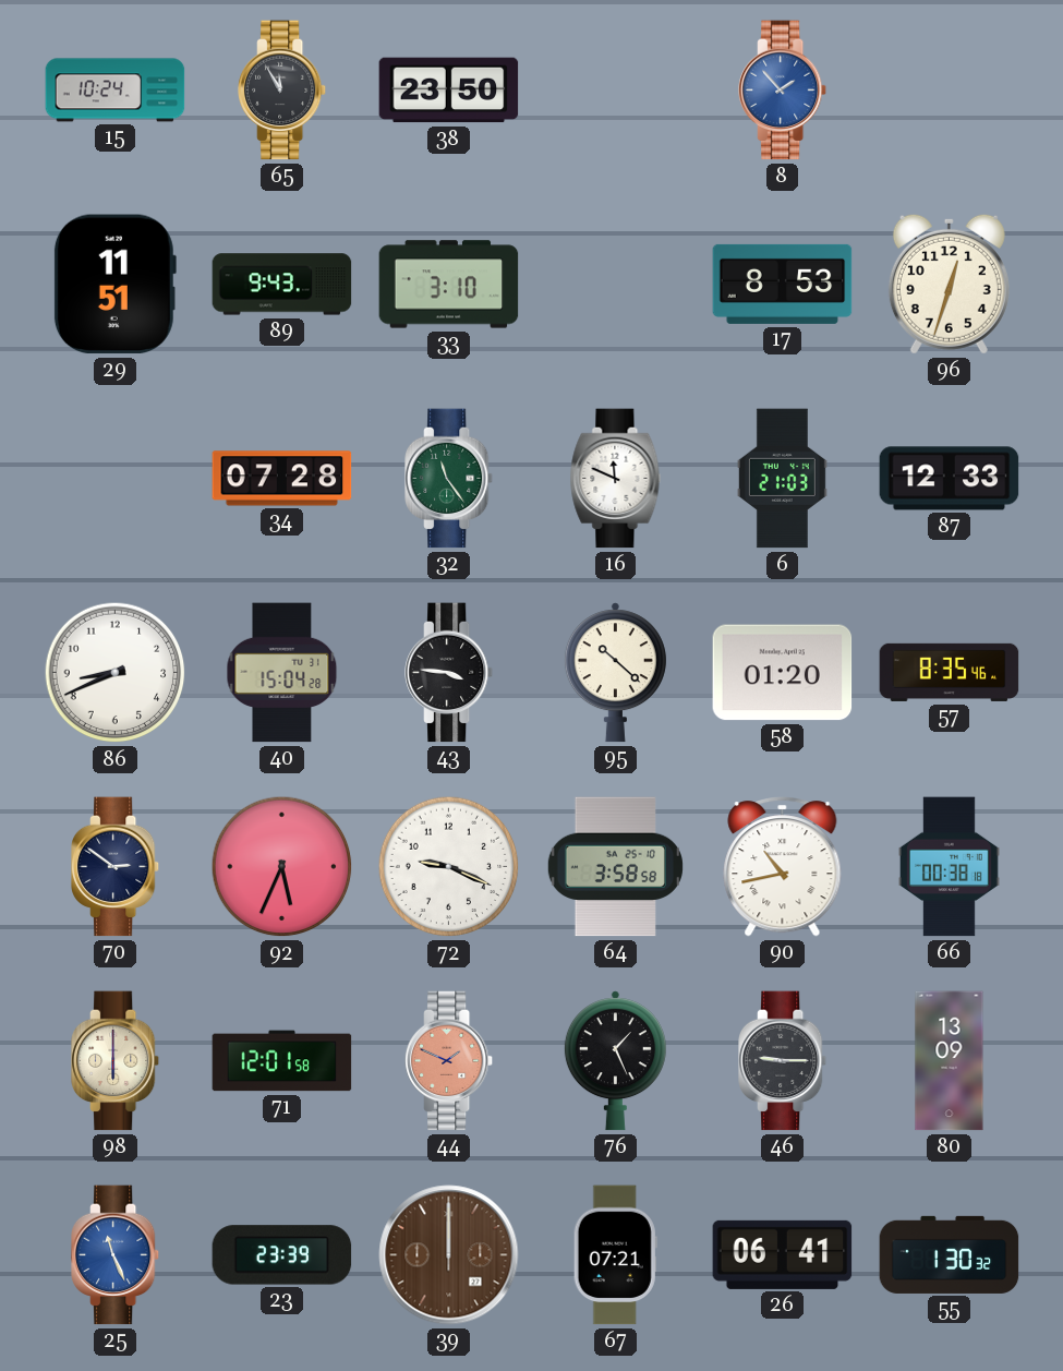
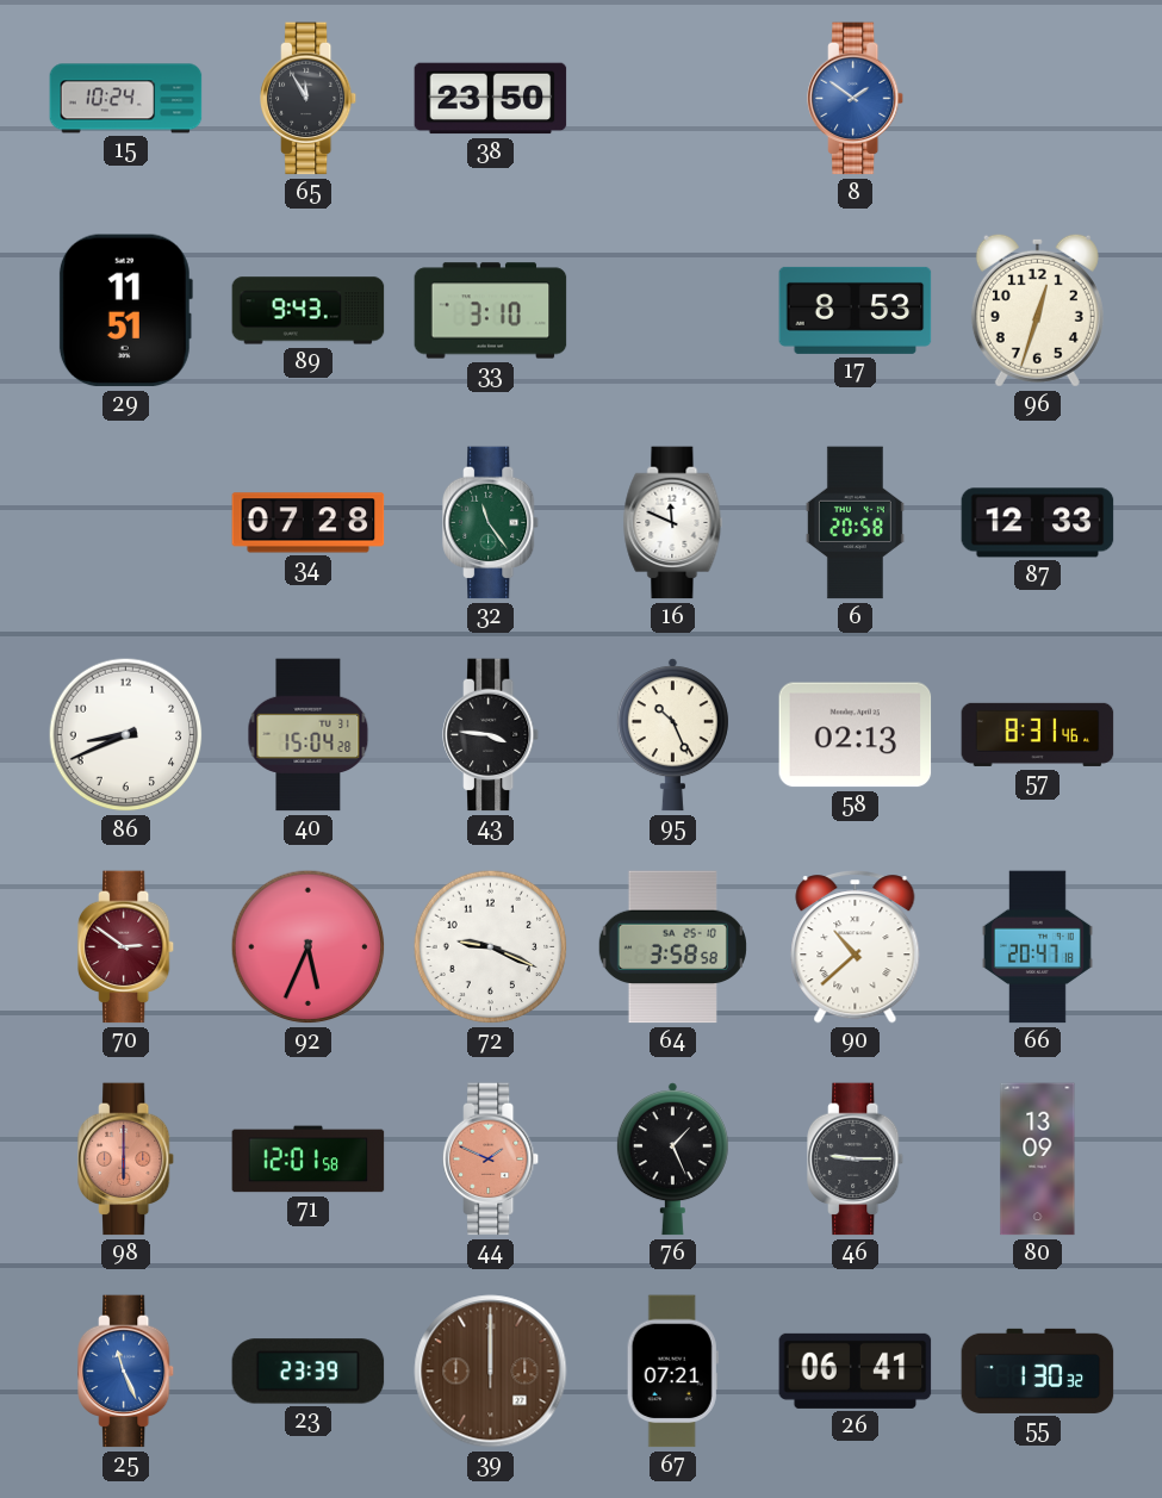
8: 1:53 -> 1:51
6: 21:03 -> 20:58
95: 10:22 -> 10:26
58: 01:20 -> 02:13
57: 8:35 -> 8:31
70 dial: navy -> burgundy
90: 10:43 -> 10:38
66: 00:38 -> 20:47
98 dial: cream -> salmon
